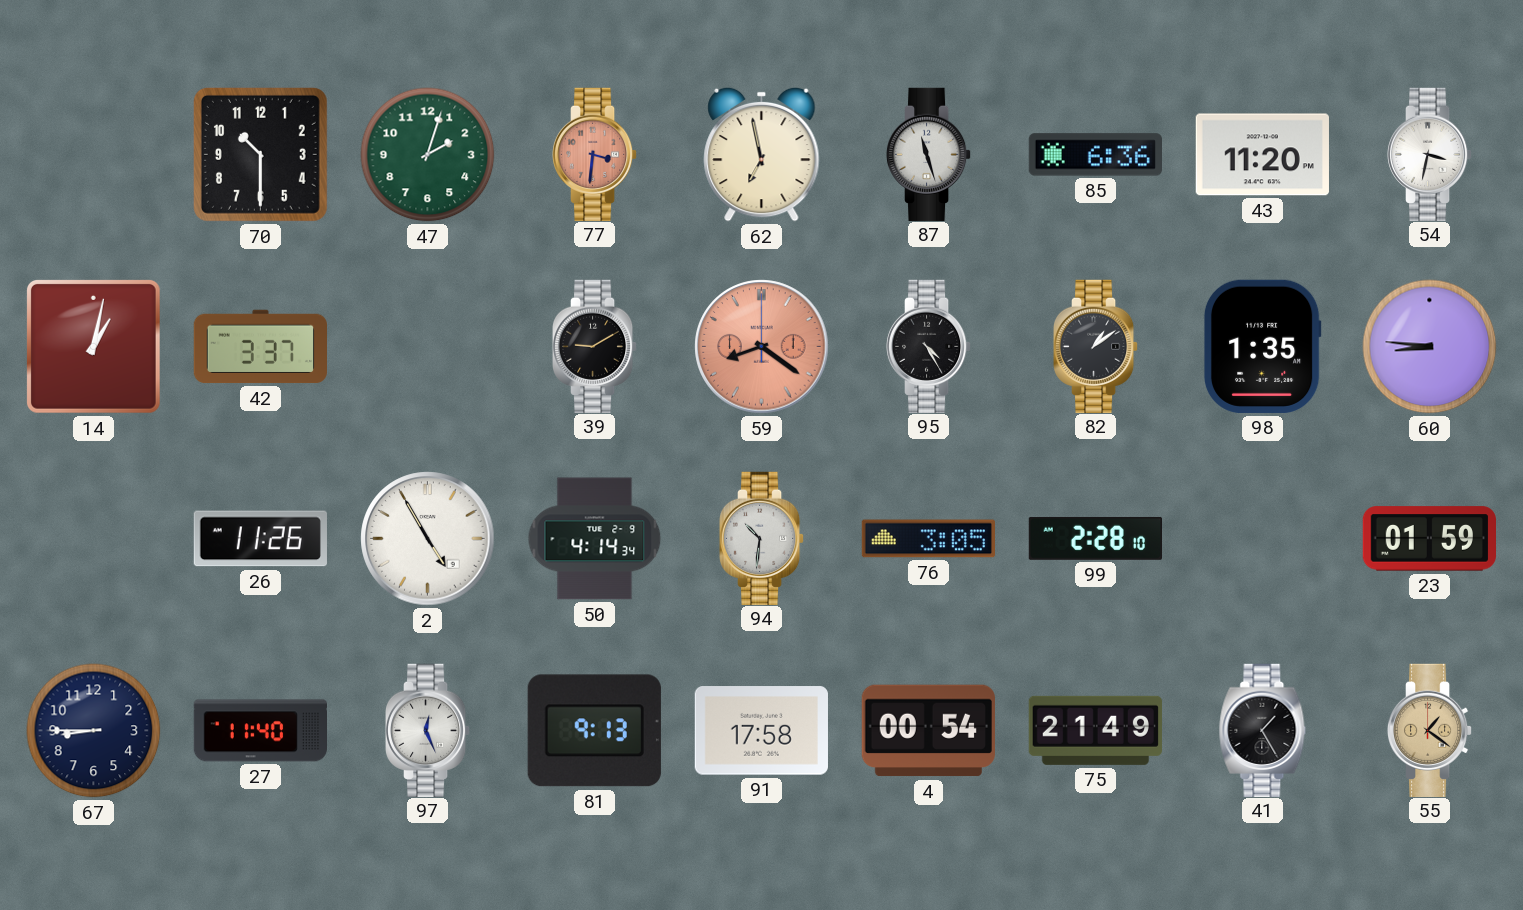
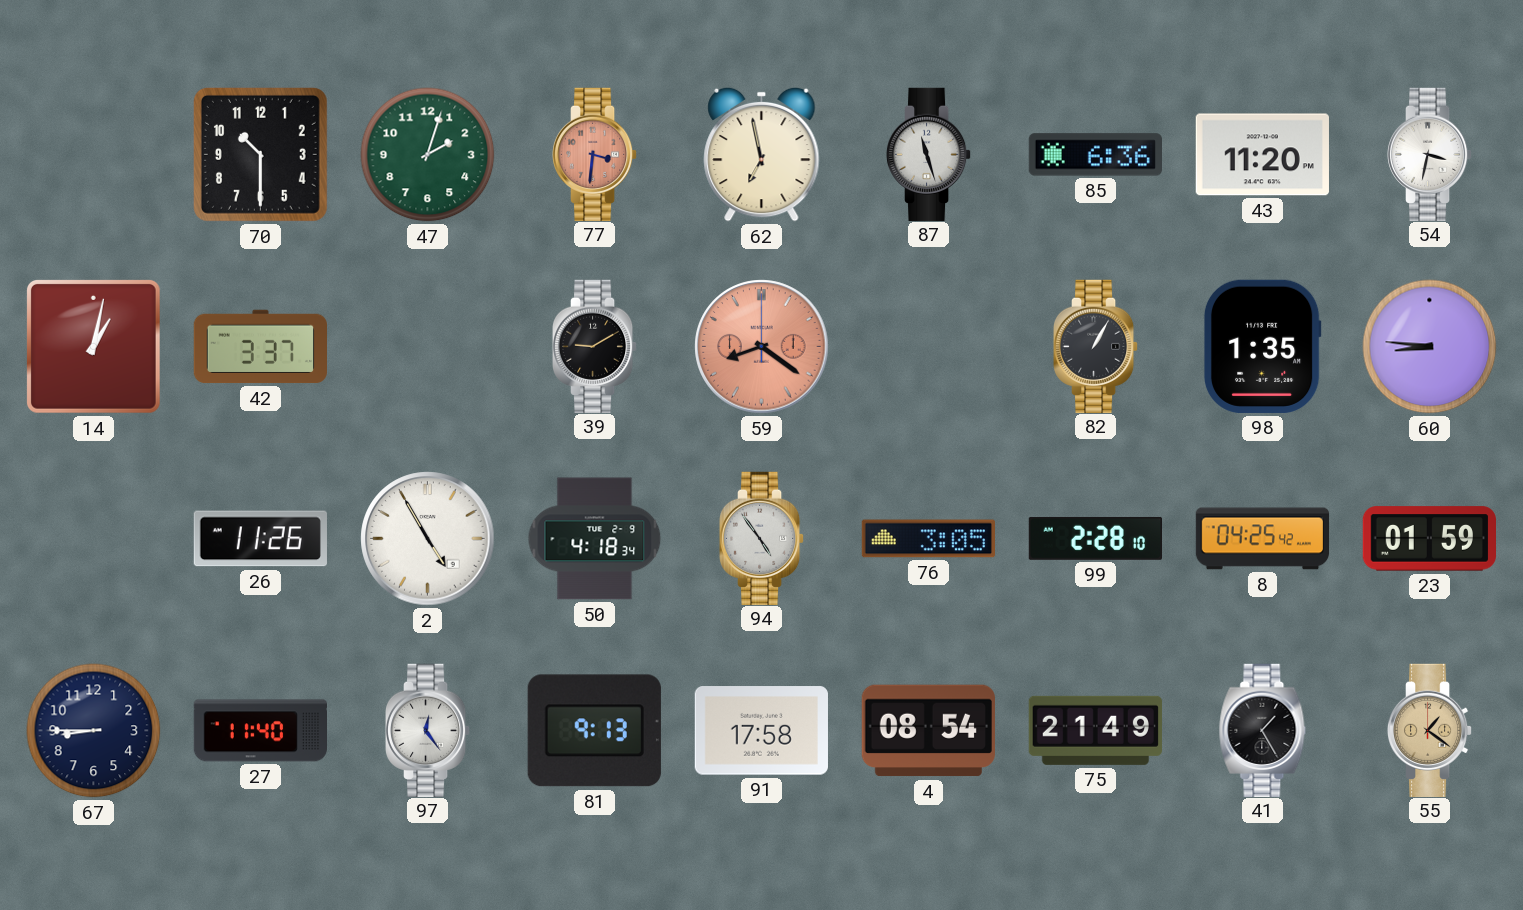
95: 4:25 -> none
82: 1:09 -> 1:05
50: 4:14 -> 4:18
94: 10:31 -> 4:54
8: none -> 04:25
97: 12:26 -> 12:24
4: 00:54 -> 08:54
